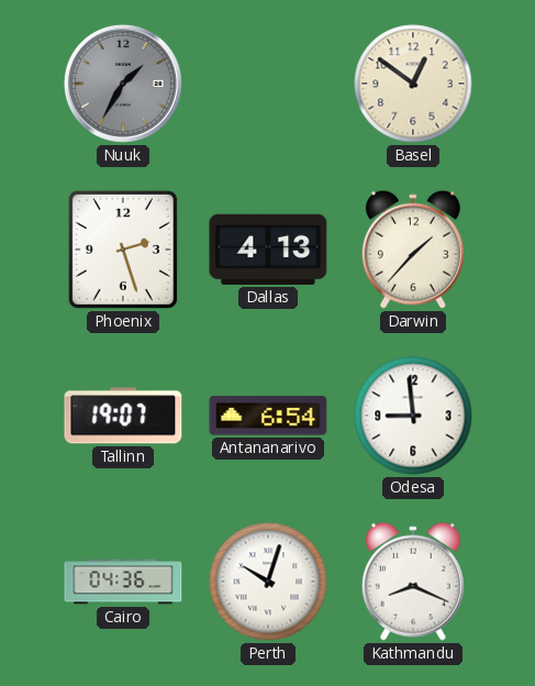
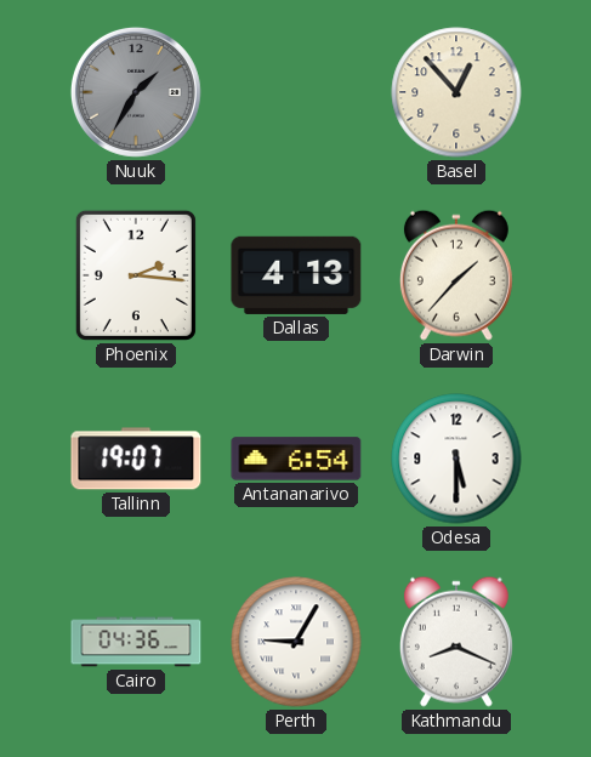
Basel: 12:51 -> 12:53
Phoenix: 2:27 -> 2:16
Odesa: 8:59 -> 5:30
Perth: 10:03 -> 9:05
